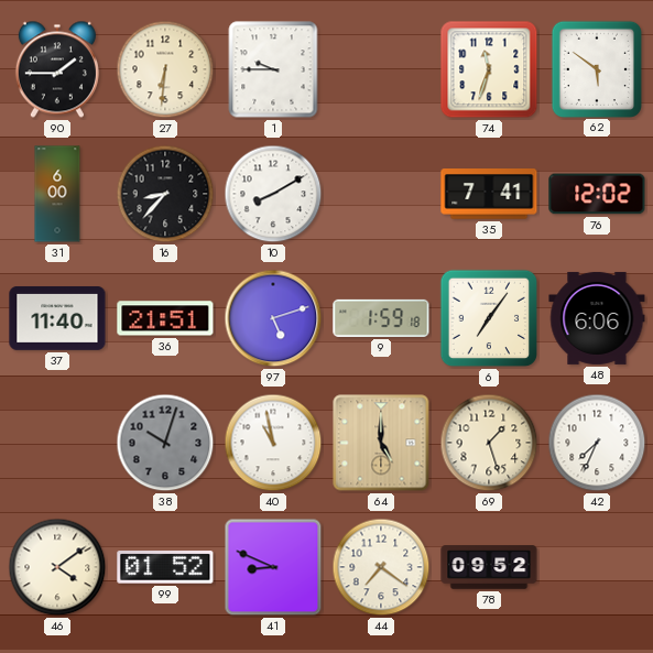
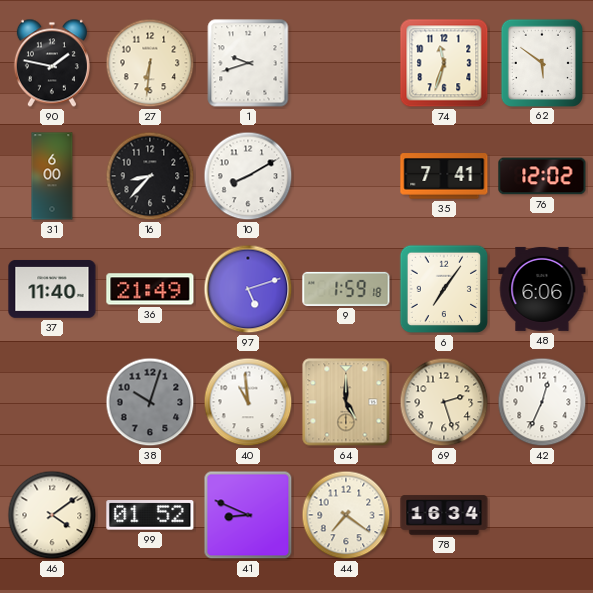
90: 1:45 -> 1:47
1: 9:45 -> 9:42
36: 21:51 -> 21:49
40: 10:58 -> 10:59
69: 1:27 -> 2:27
42: 7:34 -> 12:34
78: 09:52 -> 16:34
